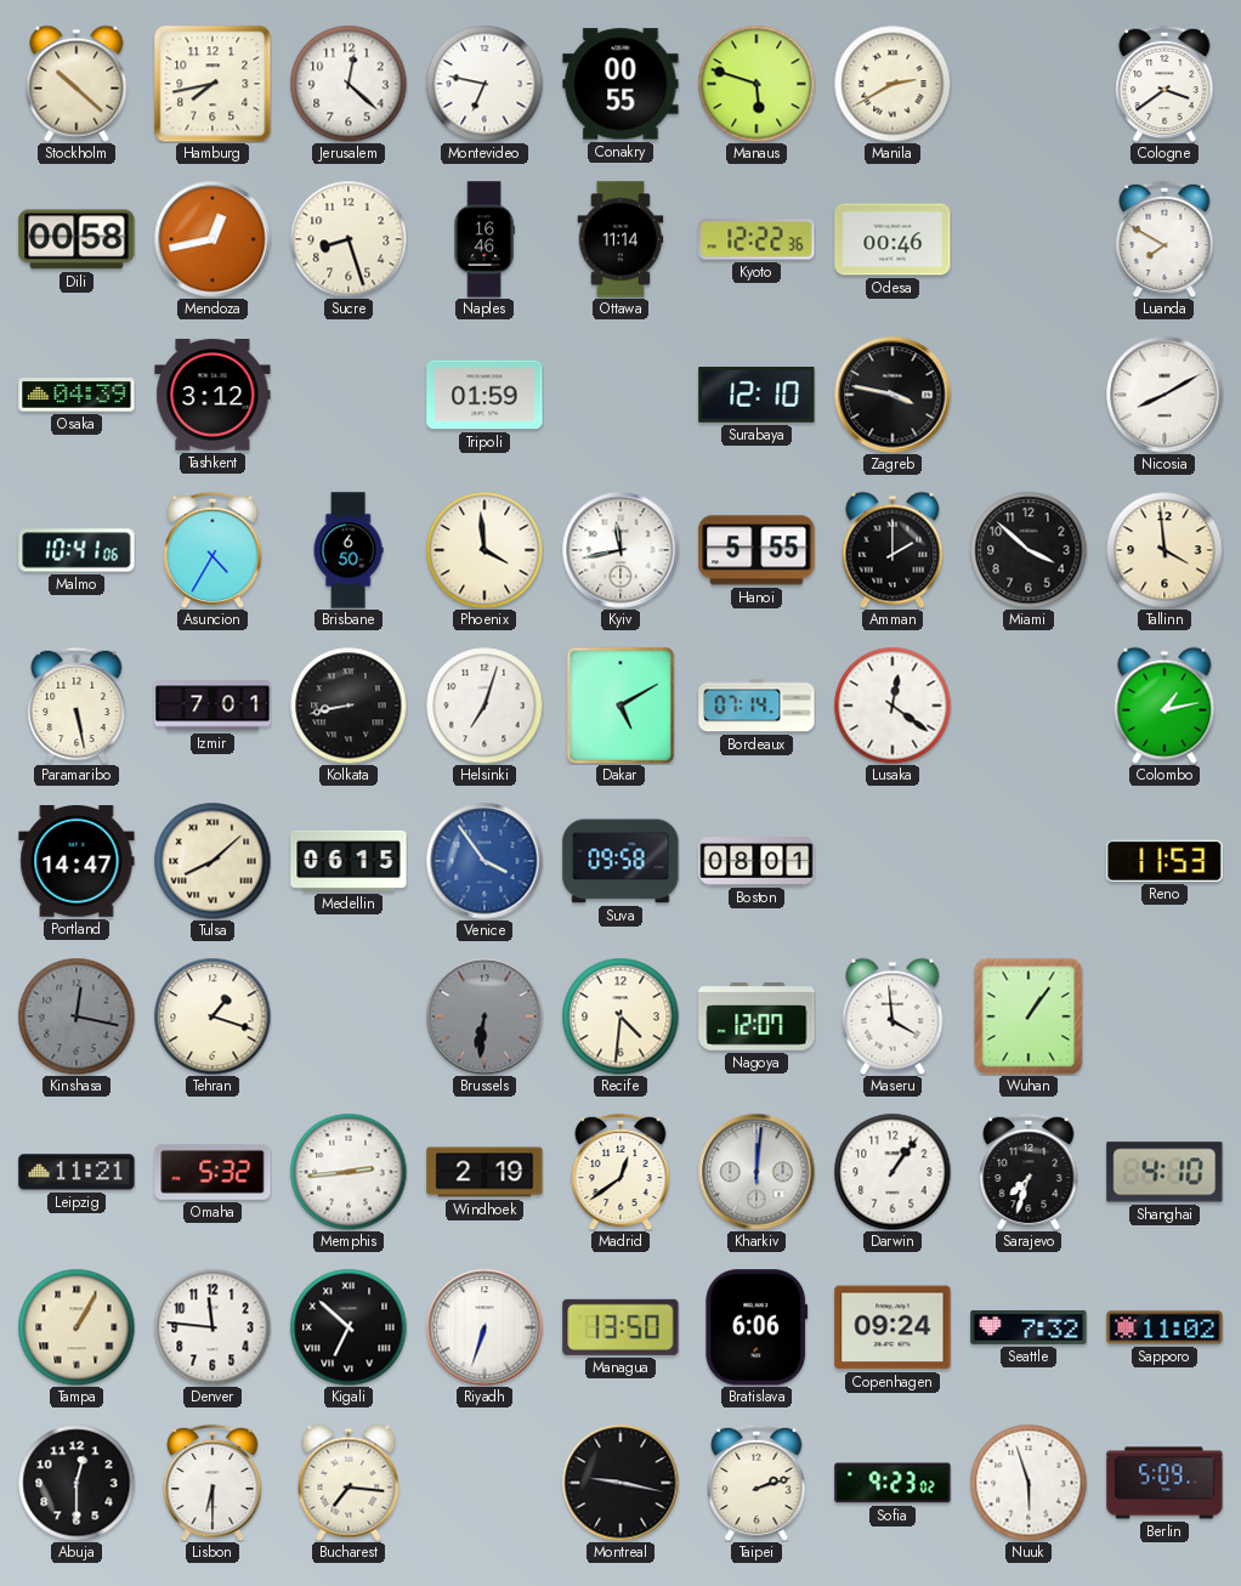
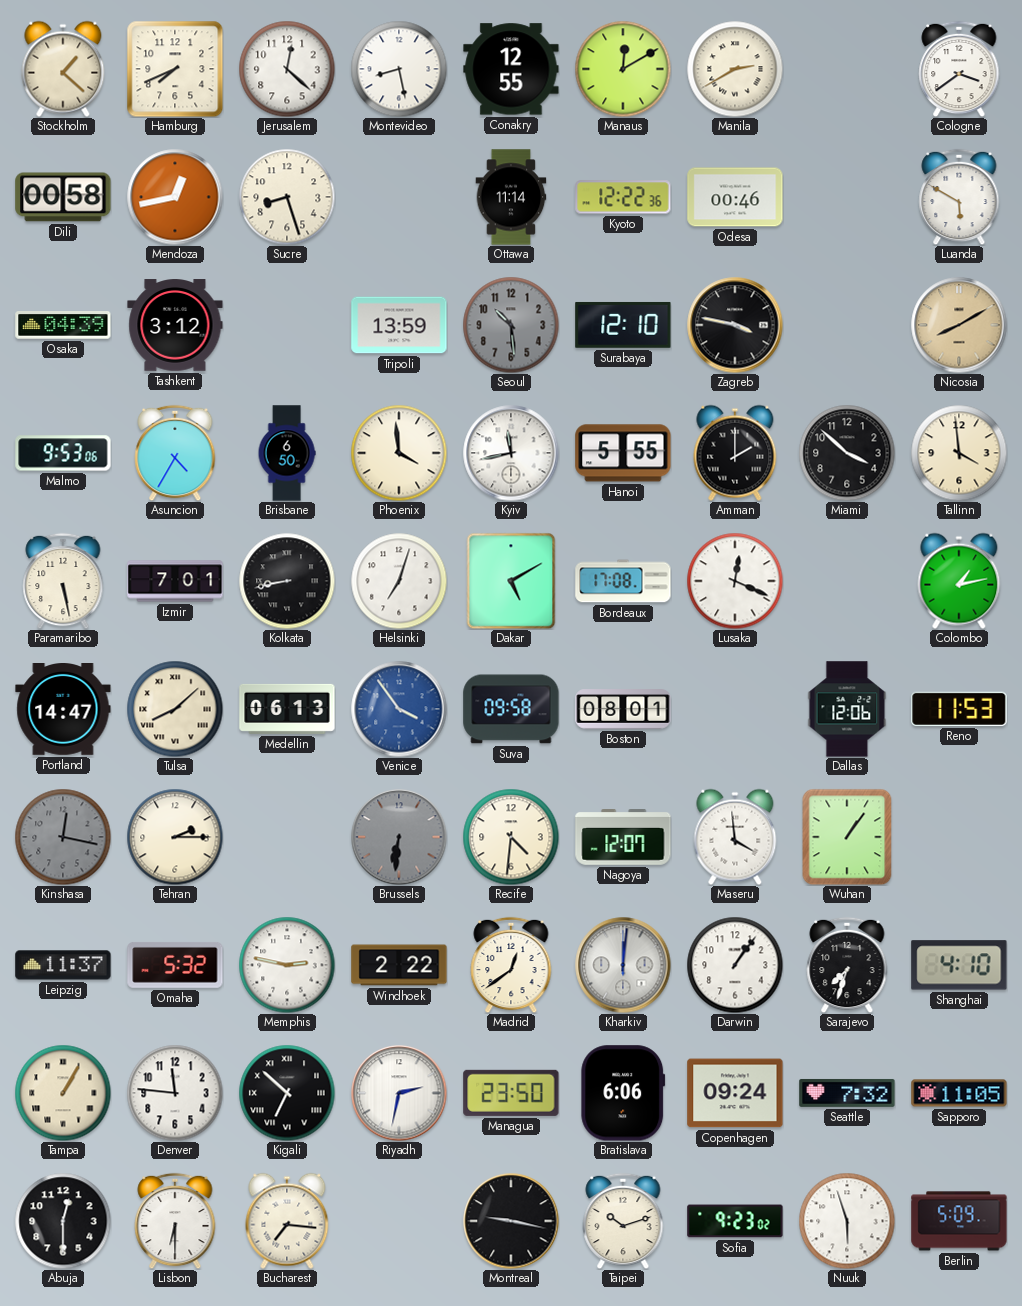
Stockholm: 10:22 -> 1:22
Hamburg: 7:43 -> 7:41
Montevideo: 6:47 -> 8:28
Conakry: 00:55 -> 12:55
Manaus: 5:48 -> 12:10
Naples: 16:46 -> none
Luanda: 7:50 -> 5:50
Tripoli: 01:59 -> 13:59
Seoul: none -> 10:29
Nicosia dial: white -> champagne
Malmo: 10:41 -> 9:53
Bordeaux: 07:14 -> 17:08
Lusaka: 12:21 -> 12:19
Medellin: 06:15 -> 06:13
Dallas: none -> 12:06
Tehran: 1:18 -> 2:15
Leipzig: 11:21 -> 11:37
Memphis: 2:44 -> 2:47
Windhoek: 2:19 -> 2:22
Riyadh: 6:33 -> 2:32
Managua: 13:50 -> 23:50
Sapporo: 11:02 -> 11:05
Taipei: 2:12 -> 10:12
